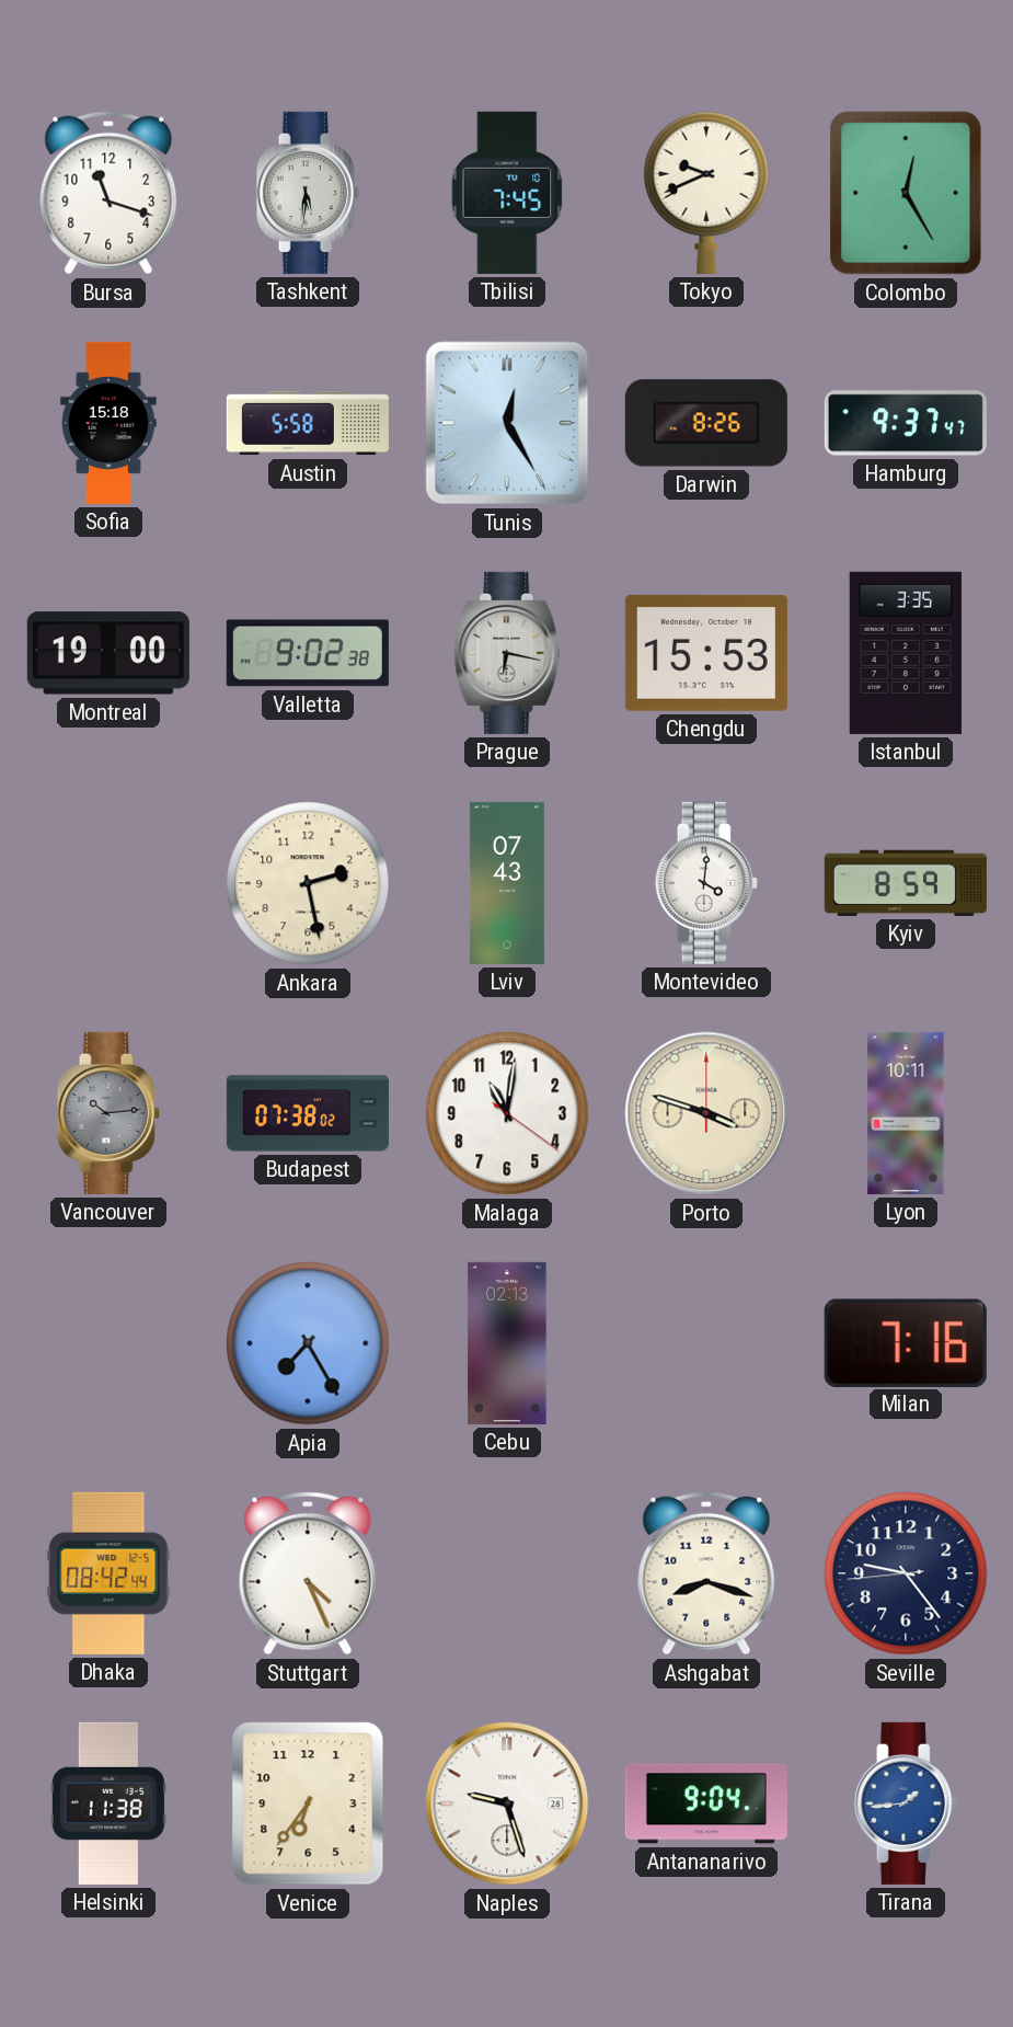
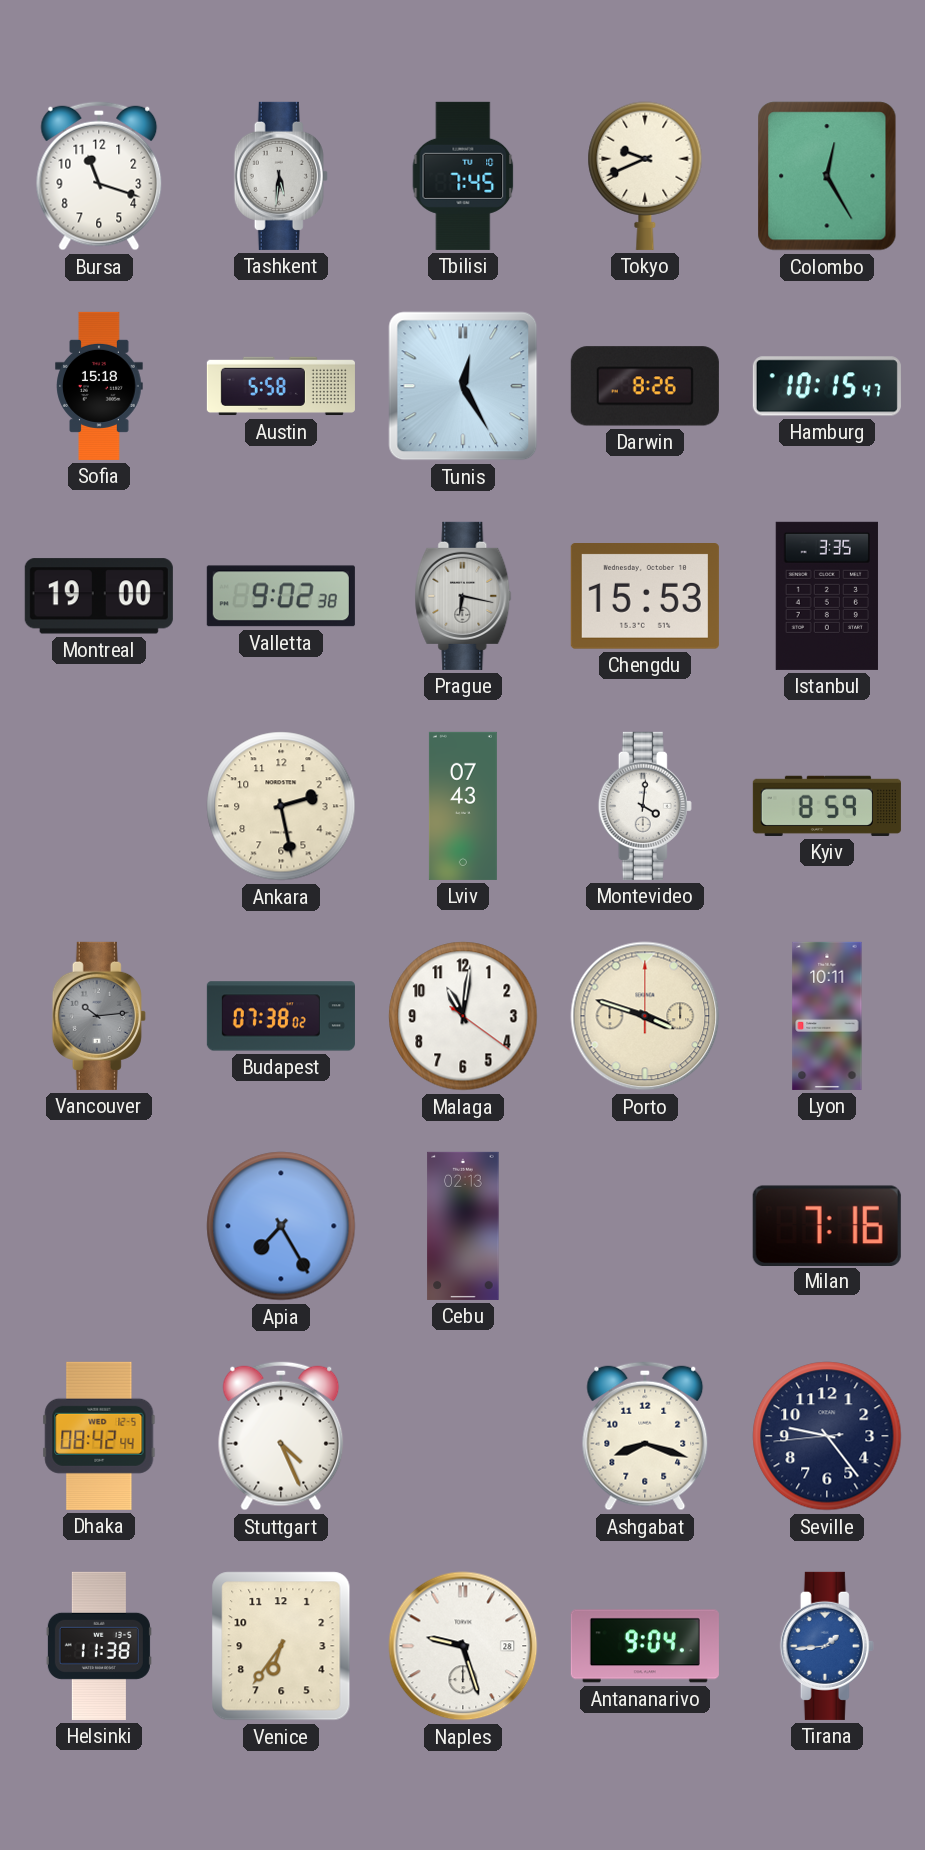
Hamburg: 9:37 -> 10:15
